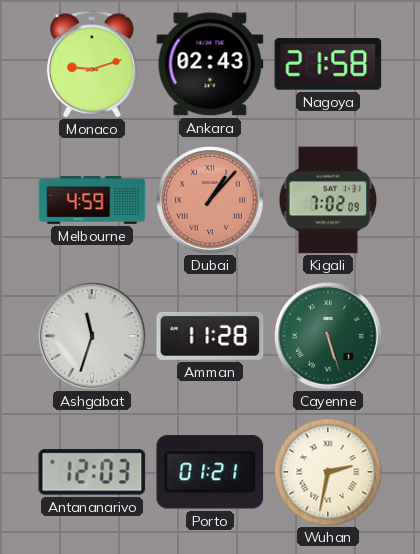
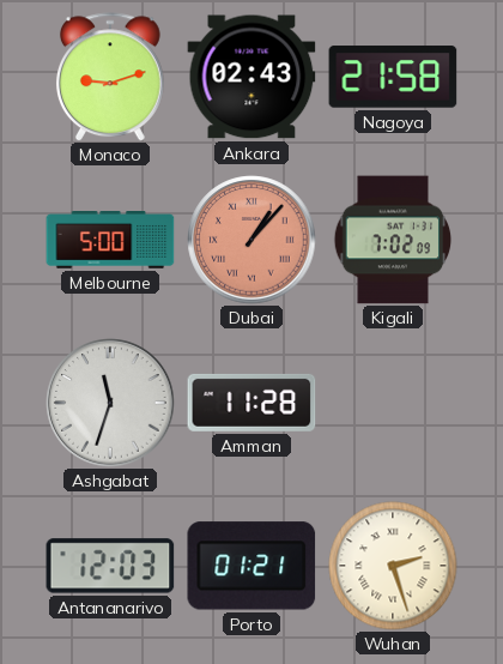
Melbourne: 4:59 -> 5:00
Cayenne: 5:27 -> none
Wuhan: 2:32 -> 2:27
